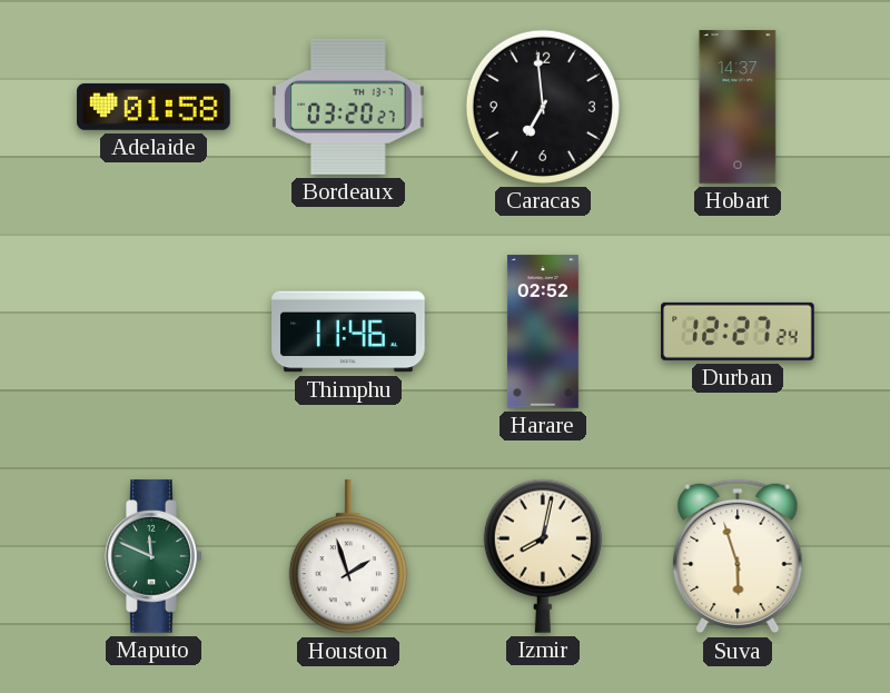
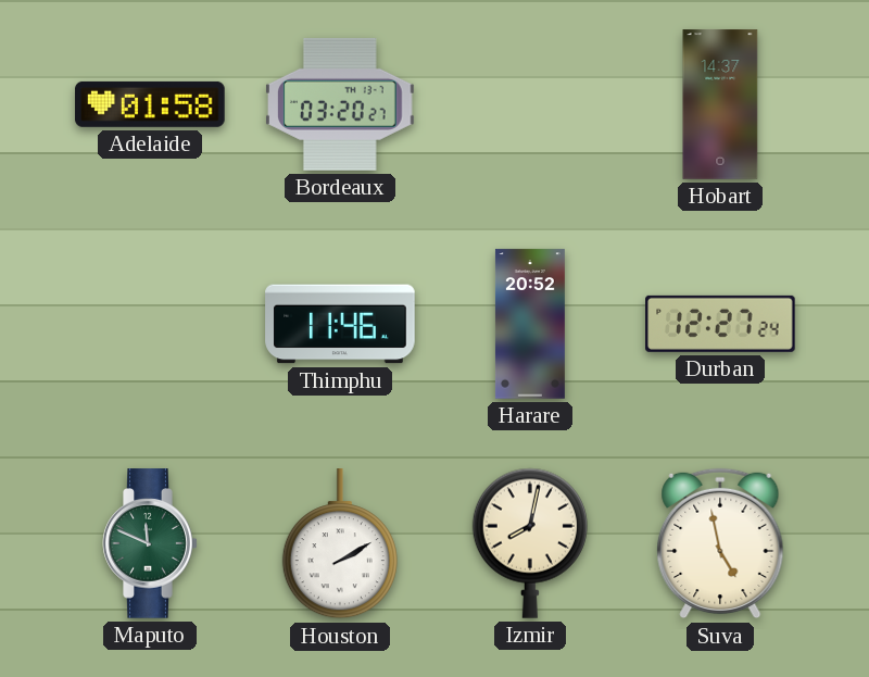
Caracas: 6:59 -> none
Harare: 02:52 -> 20:52
Houston: 1:57 -> 2:10
Suva: 5:57 -> 4:58
